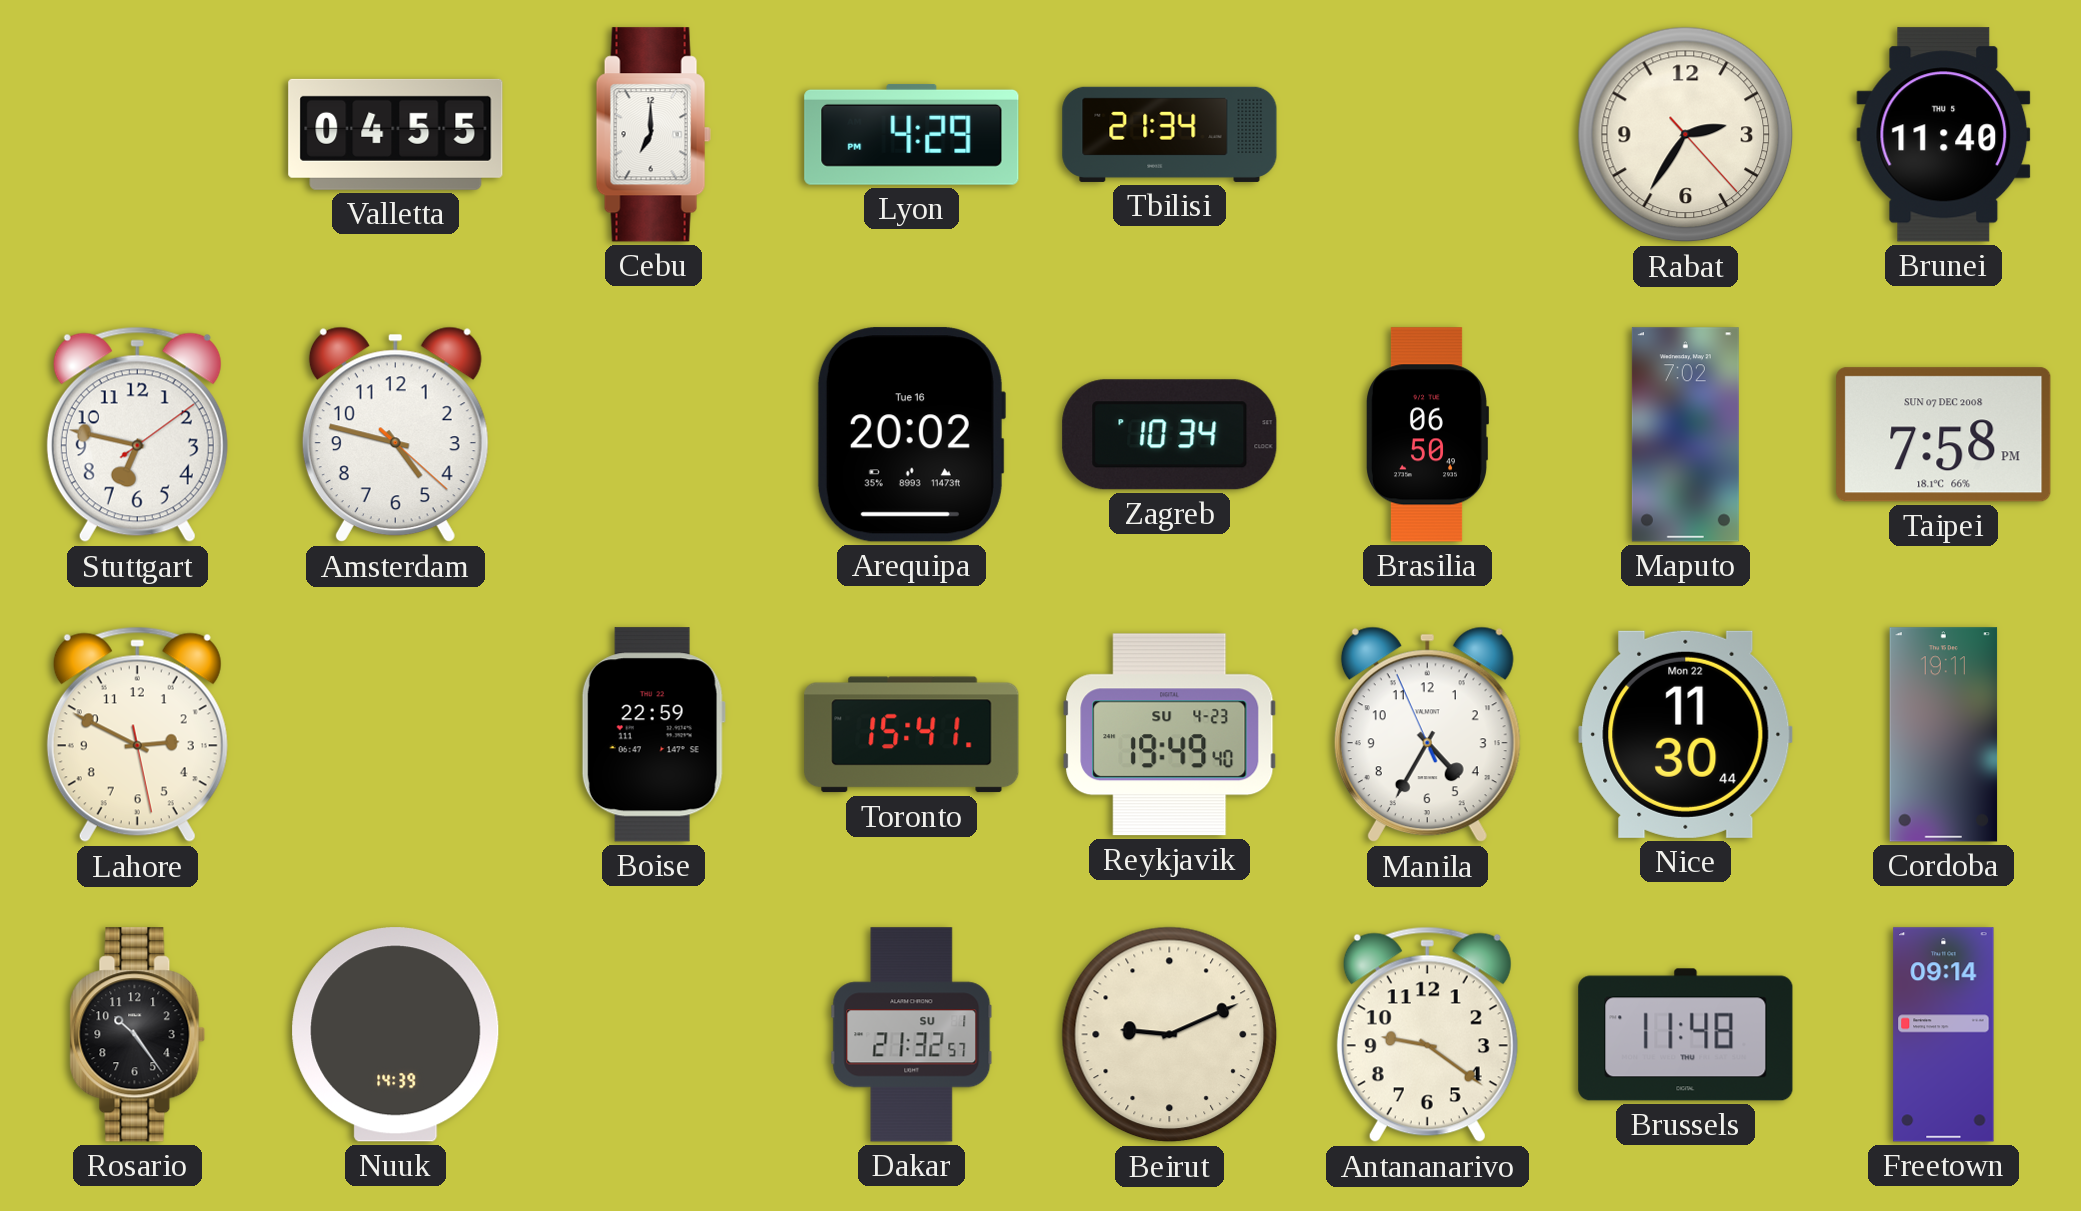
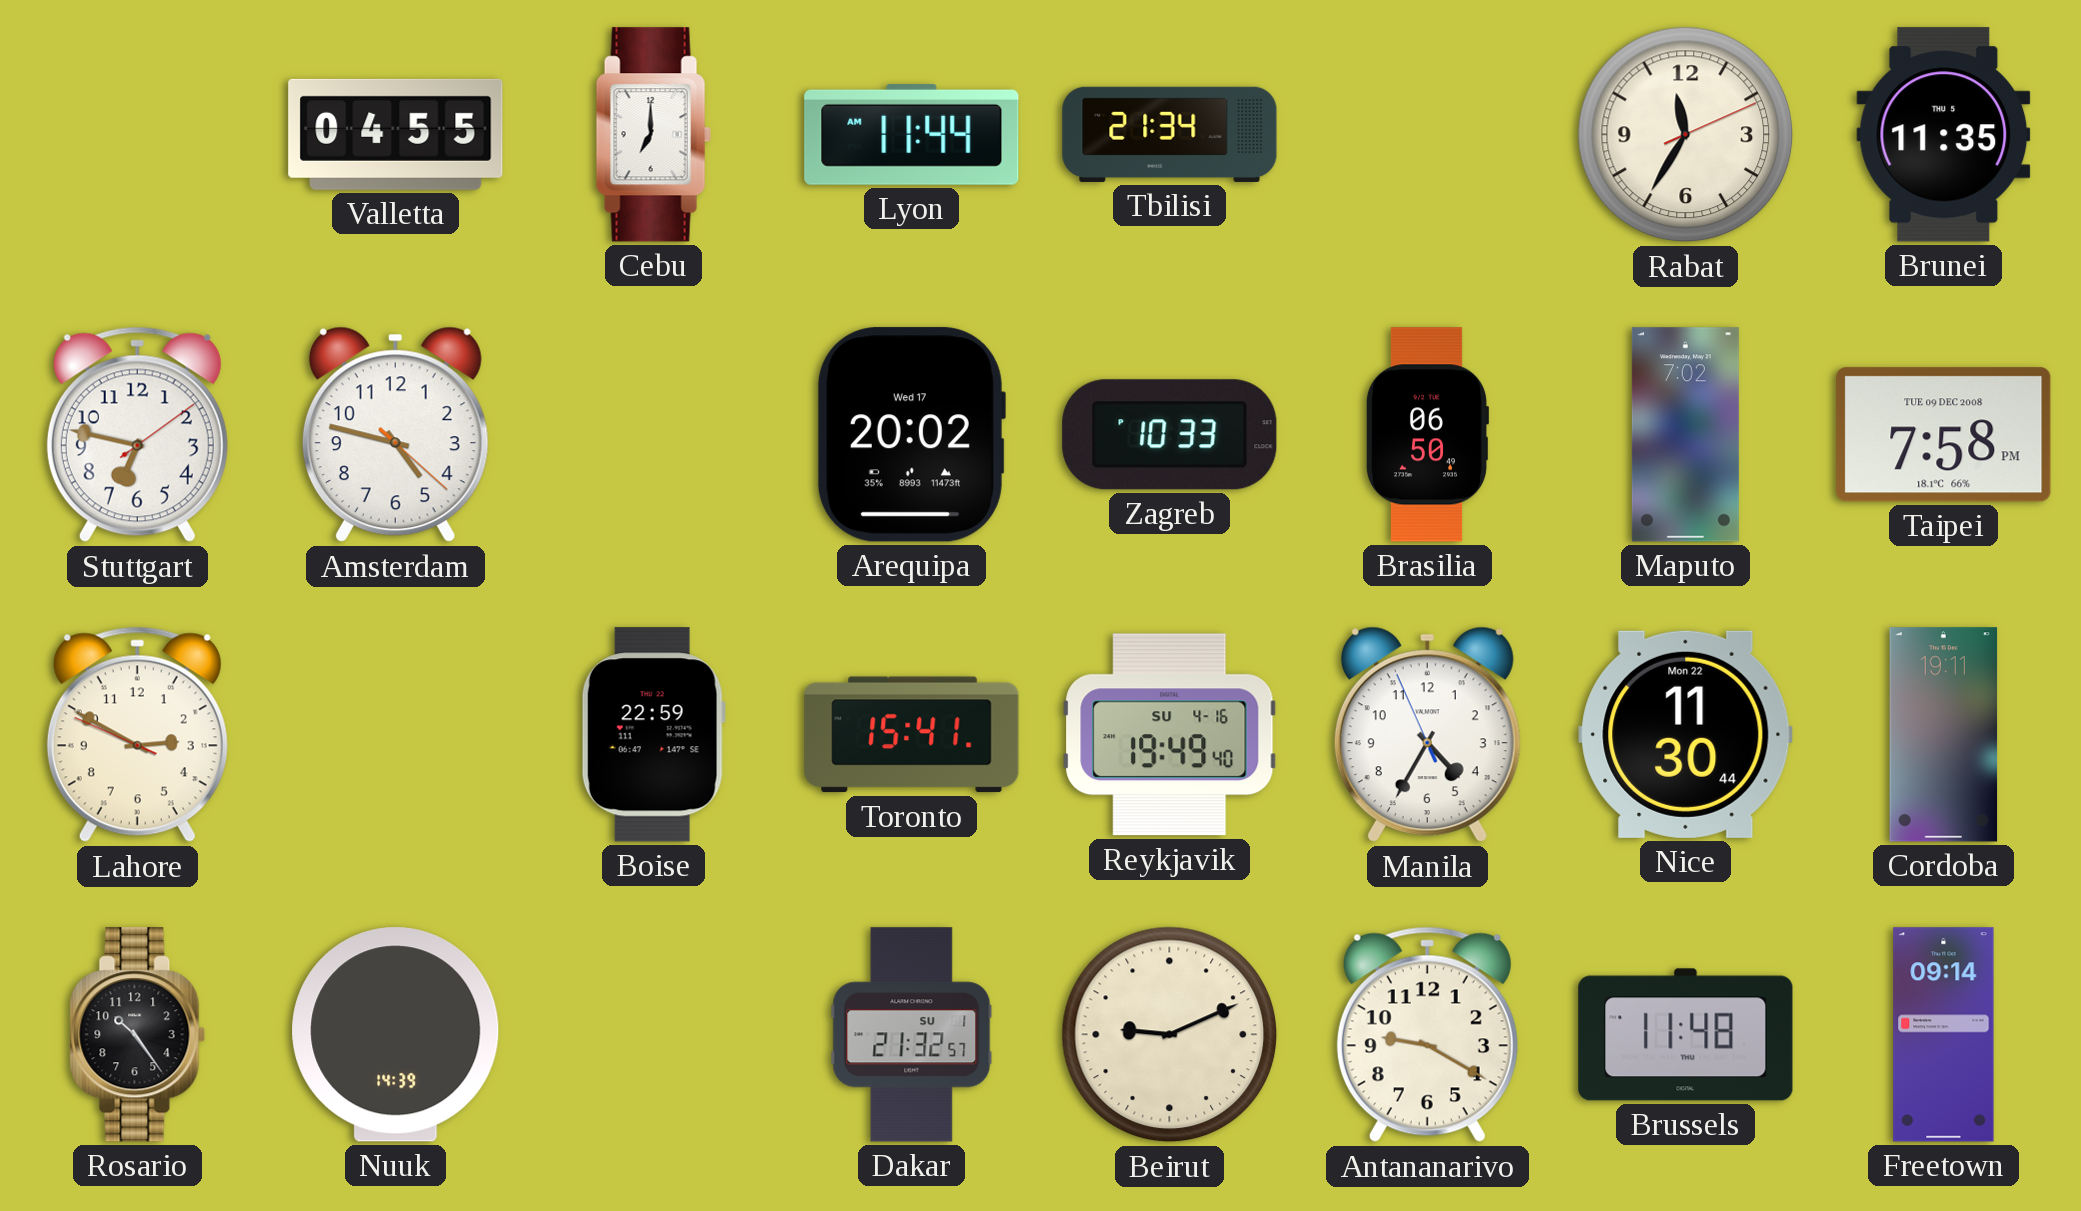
Lyon: 4:29 -> 11:44
Rabat: 2:35 -> 11:35
Brunei: 11:40 -> 11:35
Arequipa date: Tue 16 -> Wed 17
Zagreb: 10:34 -> 10:33
Taipei date: SUN 07 DEC 2008 -> TUE 09 DEC 2008
Lahore: 2:49:28 -> 2:49:49
Reykjavik date: SU 4-23 -> SU 4-16
Antananarivo: 9:21 -> 9:20
